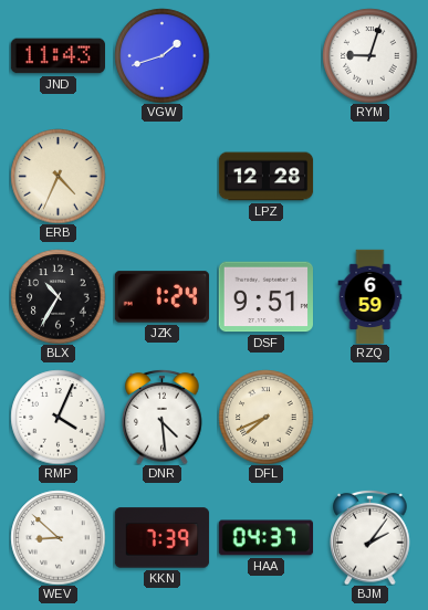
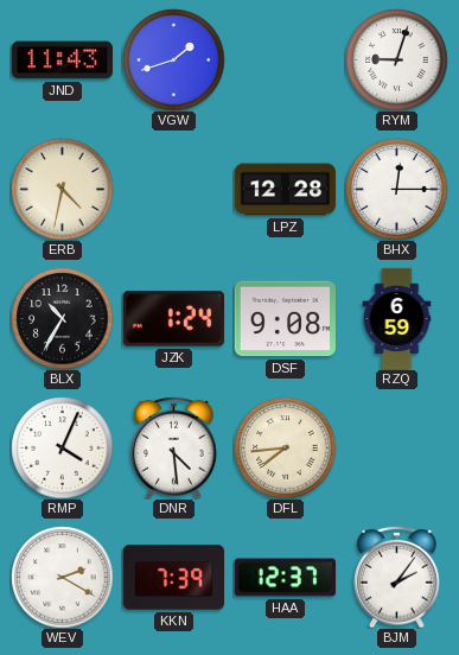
ERB: 4:34 -> 4:32
BHX: none -> 12:15
DSF: 9:51 -> 9:08
DFL: 7:41 -> 7:44
WEV: 8:52 -> 2:20
HAA: 04:37 -> 12:37
